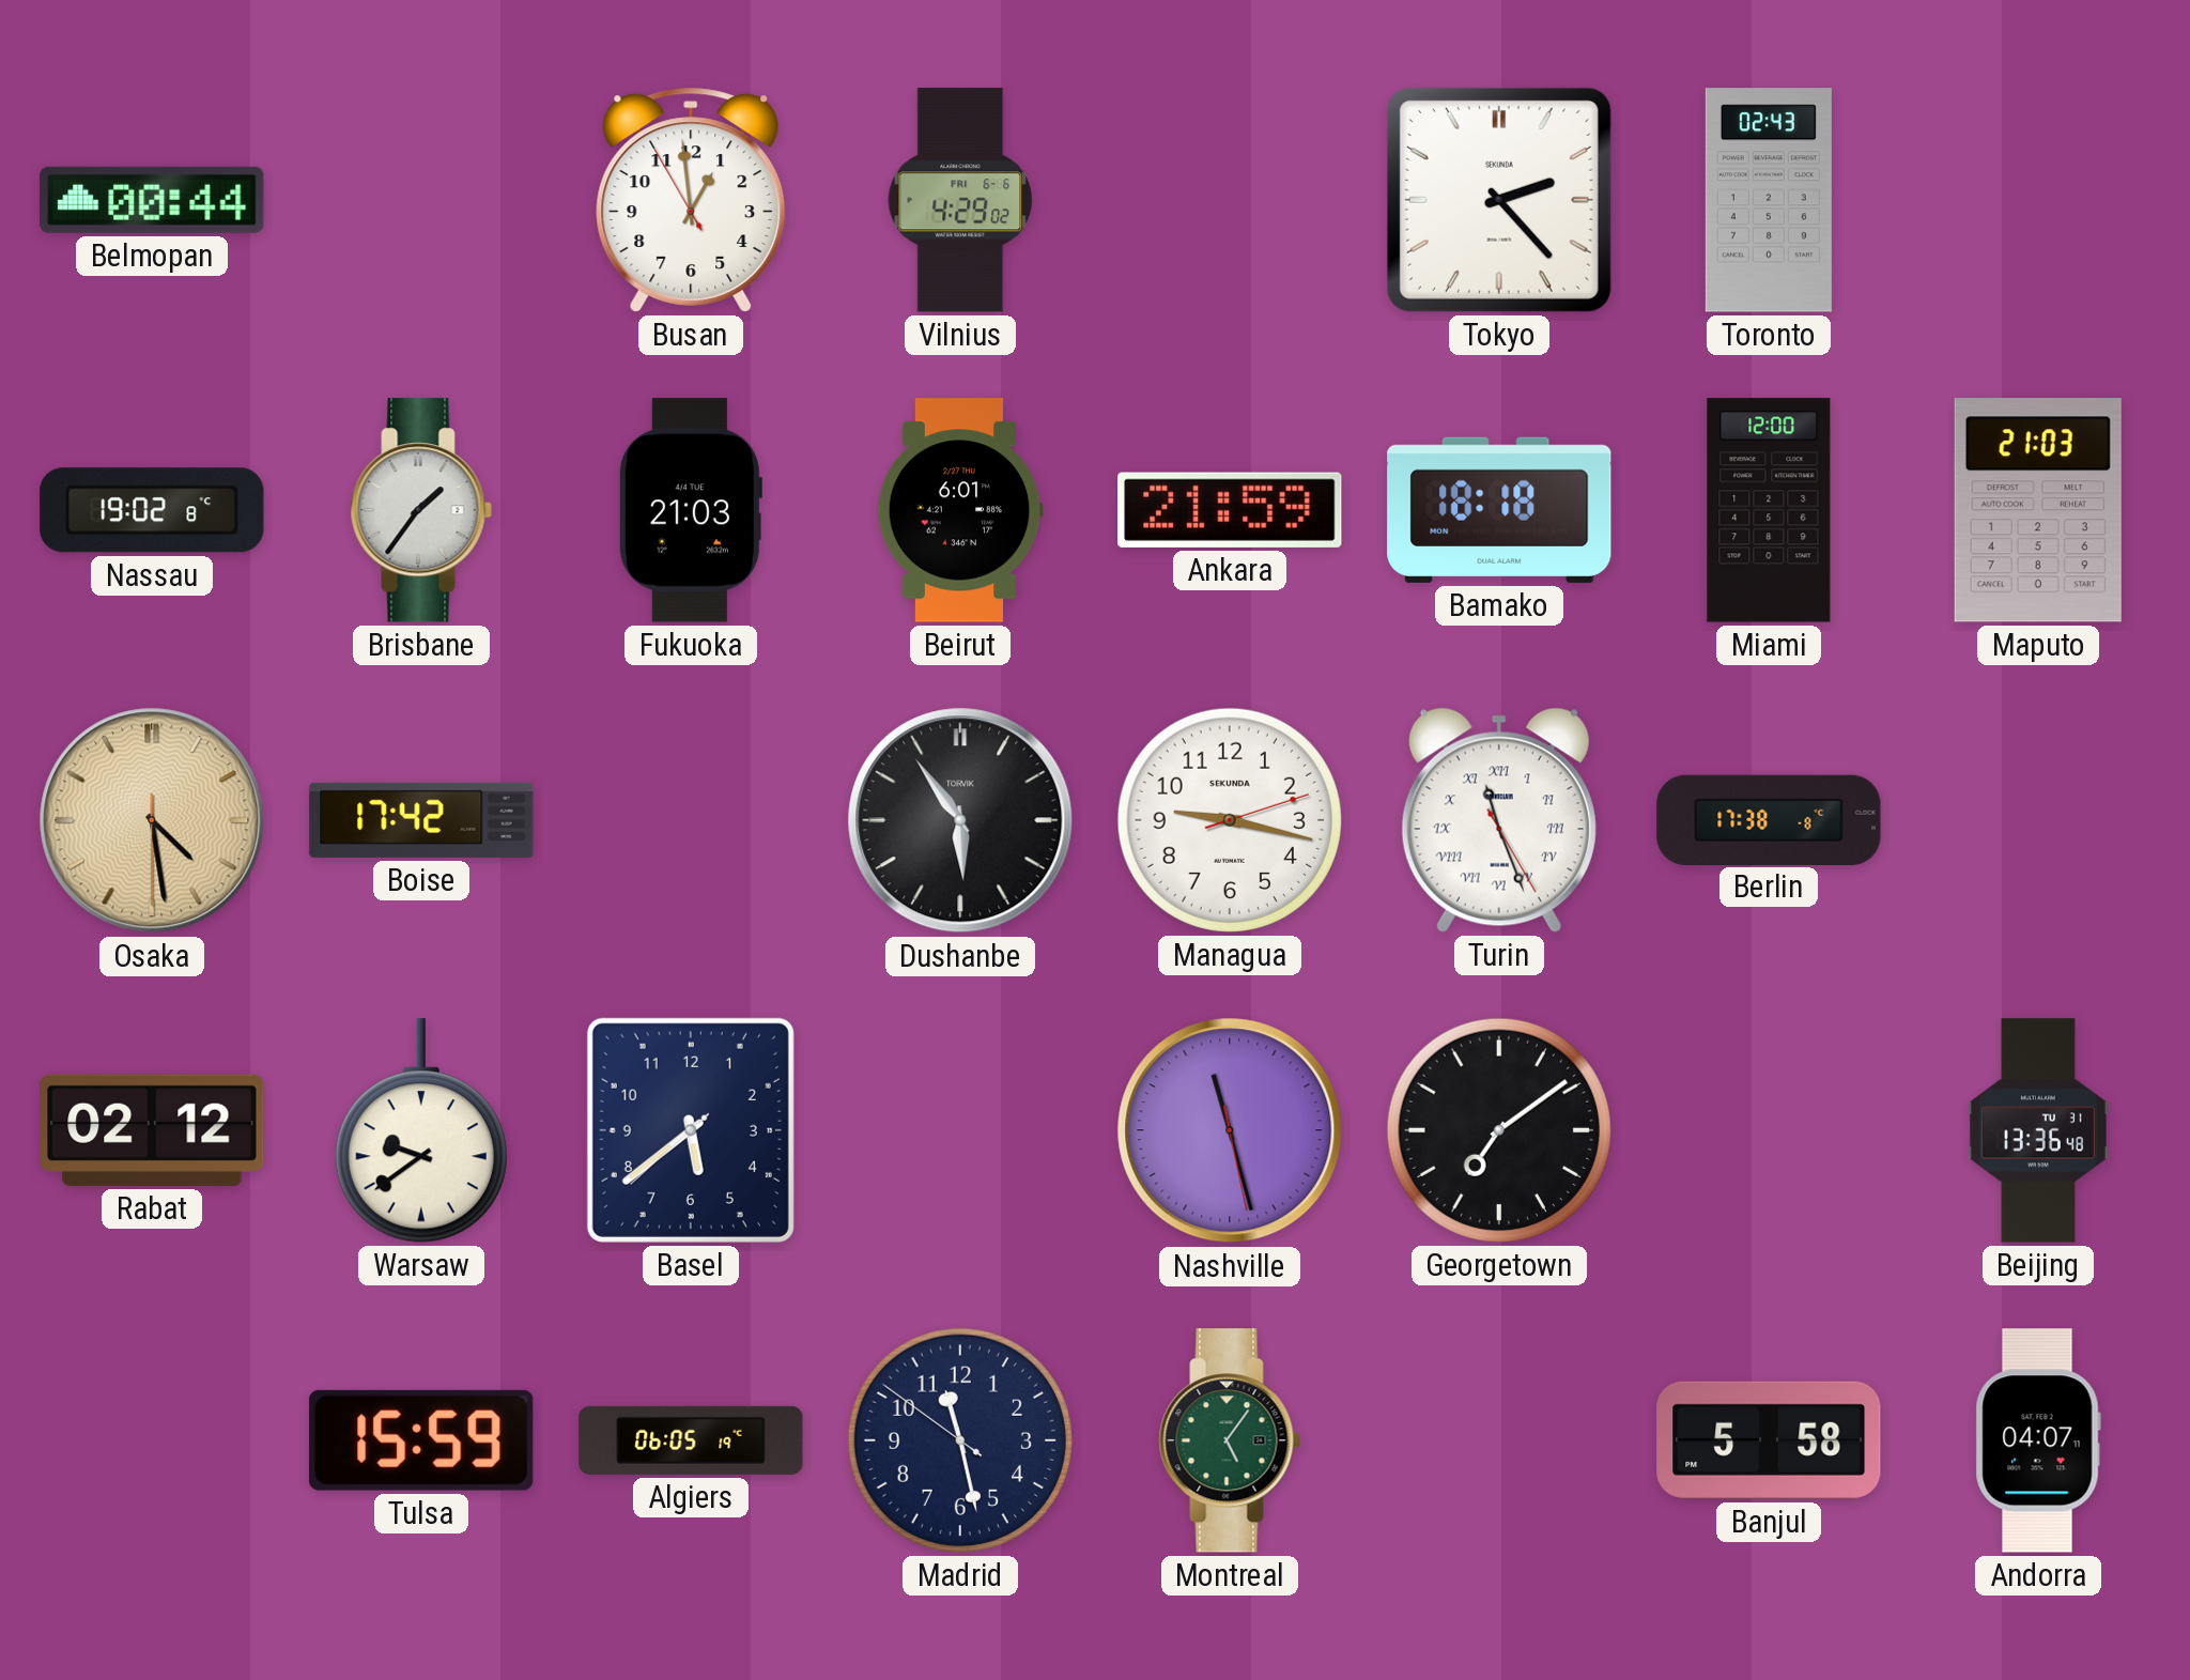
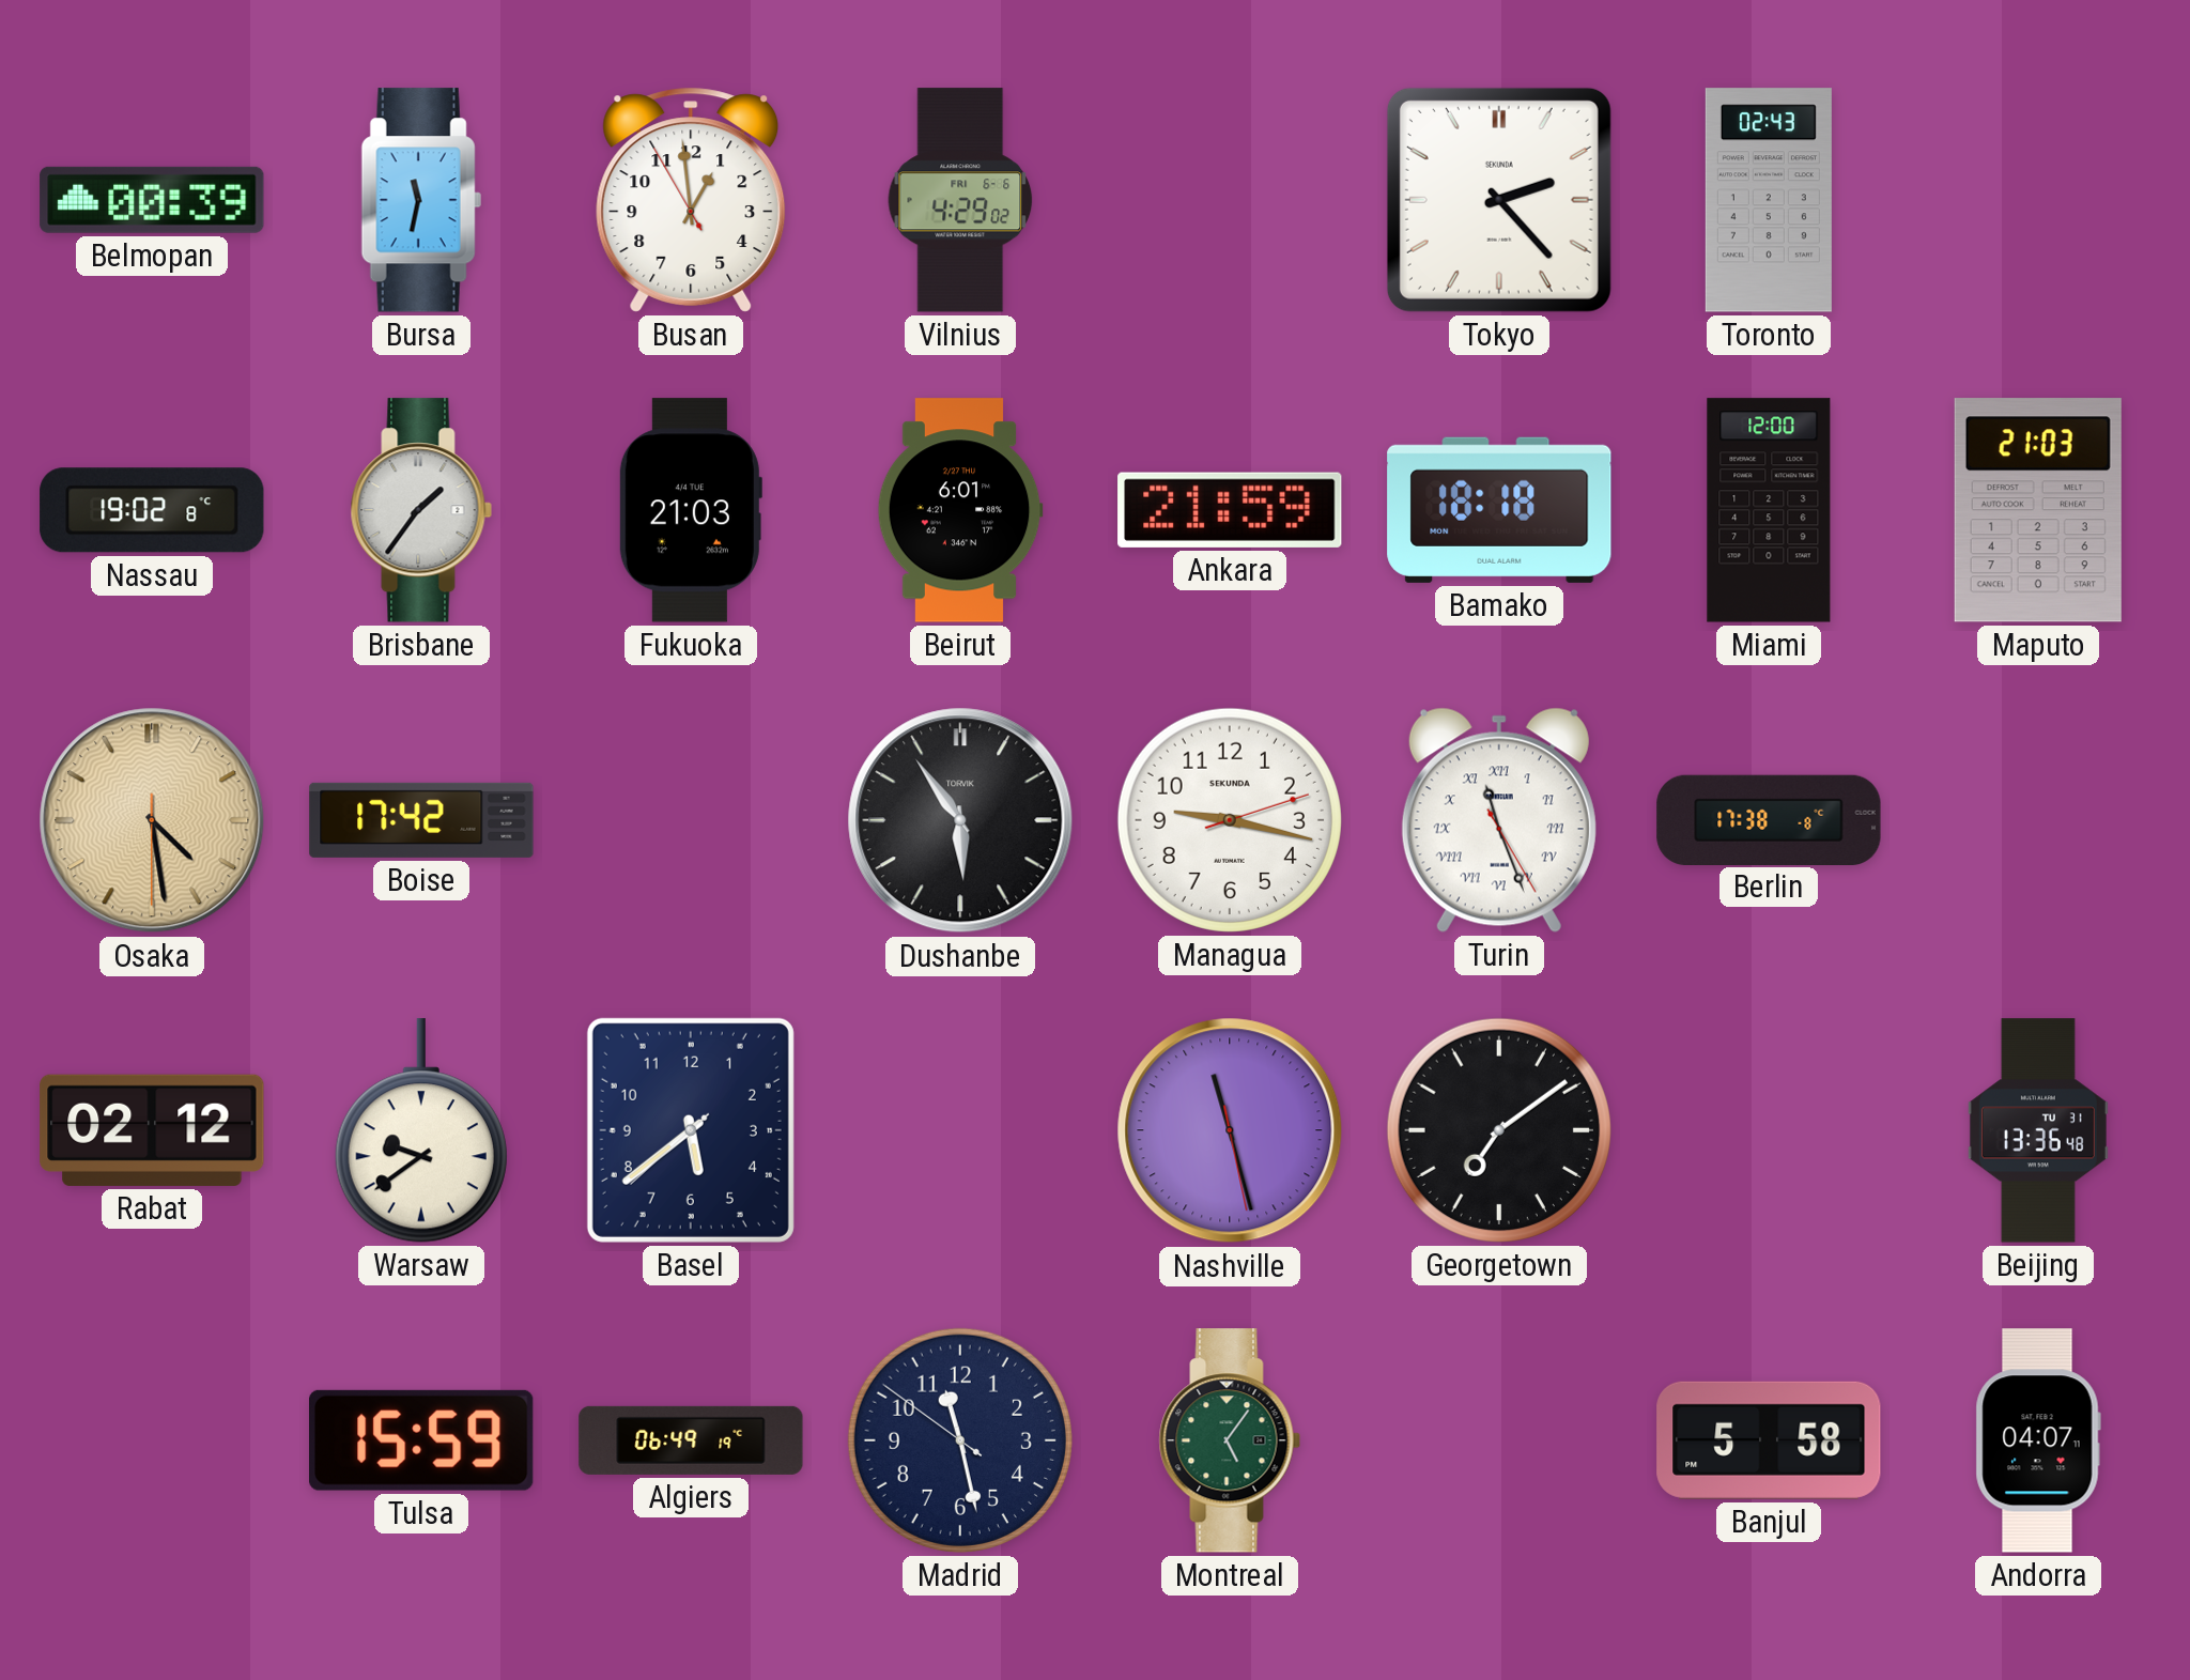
Belmopan: 00:44 -> 00:39
Bursa: none -> 11:32
Algiers: 06:05 -> 06:49
